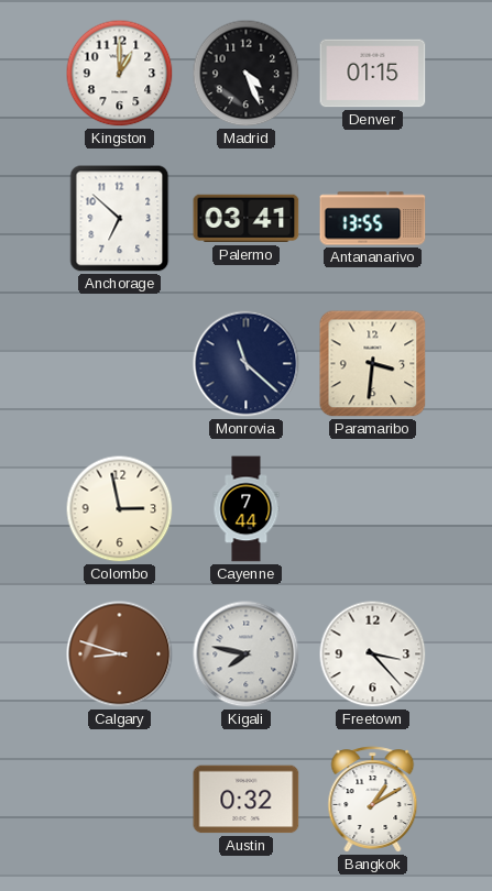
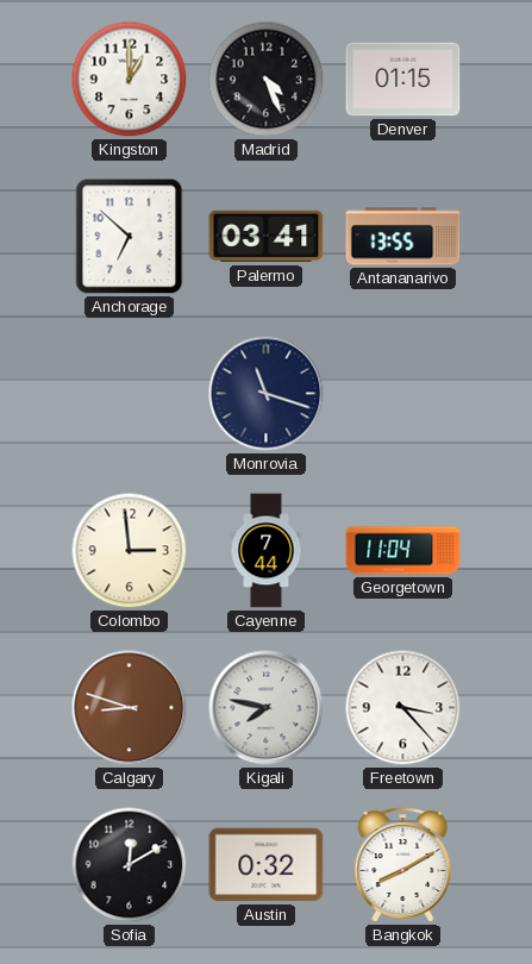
Monrovia: 11:22 -> 11:18
Paramaribo: 3:31 -> none
Colombo: 2:58 -> 2:59
Georgetown: none -> 11:04
Sofia: none -> 12:10
Bangkok: 1:10 -> 8:10
